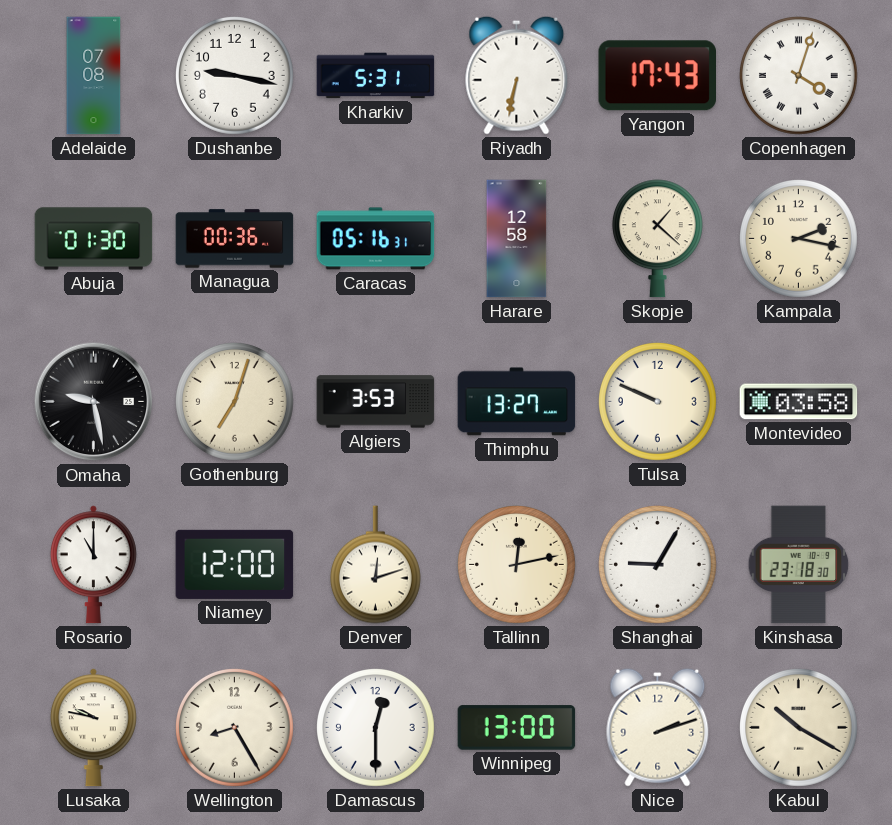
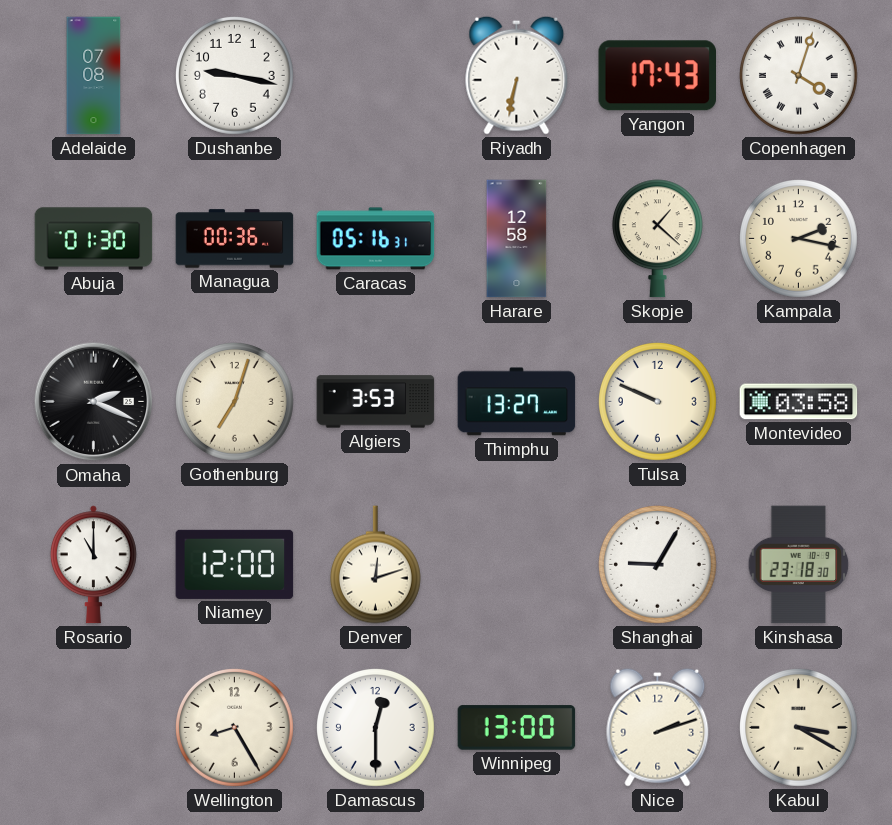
Kharkiv: 5:31 -> none
Omaha: 9:28 -> 2:19
Tallinn: 12:13 -> none
Lusaka: 9:47 -> none
Kabul: 10:20 -> 3:20
